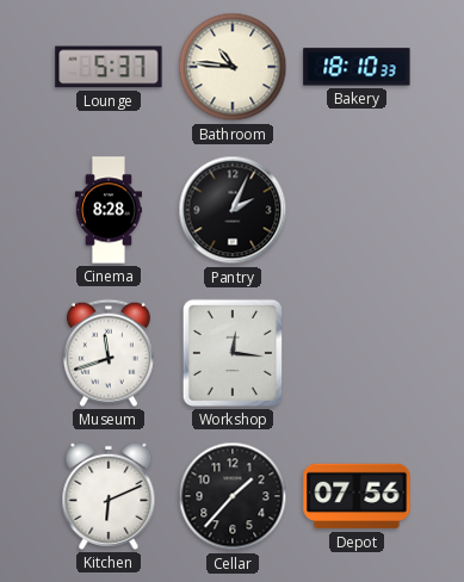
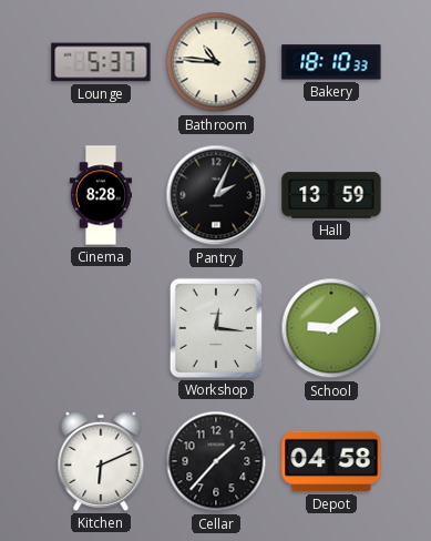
Hall: none -> 13:59
Museum: 11:42 -> none
School: none -> 9:09
Depot: 07:56 -> 04:58
